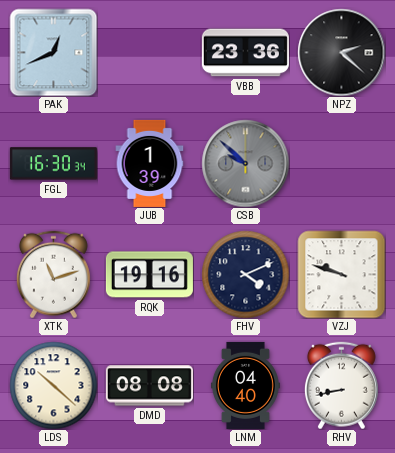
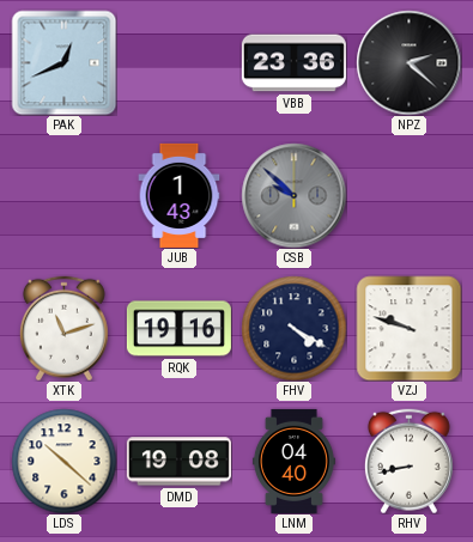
FGL: 16:30 -> none
JUB: 1:39 -> 1:43
FHV: 4:11 -> 4:20
DMD: 08:08 -> 19:08
